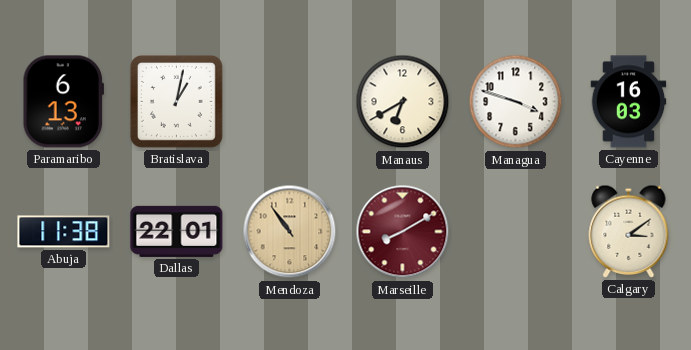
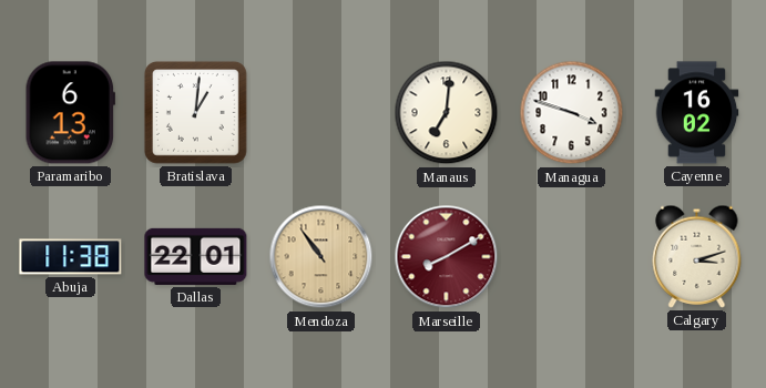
Bratislava: 1:02 -> 1:01
Manaus: 6:40 -> 7:01
Cayenne: 16:03 -> 16:02
Calgary: 3:09 -> 3:12
